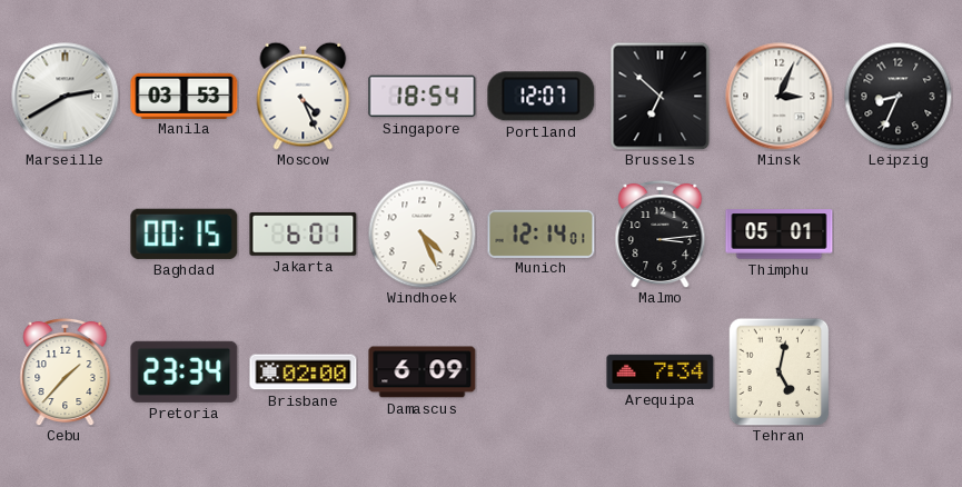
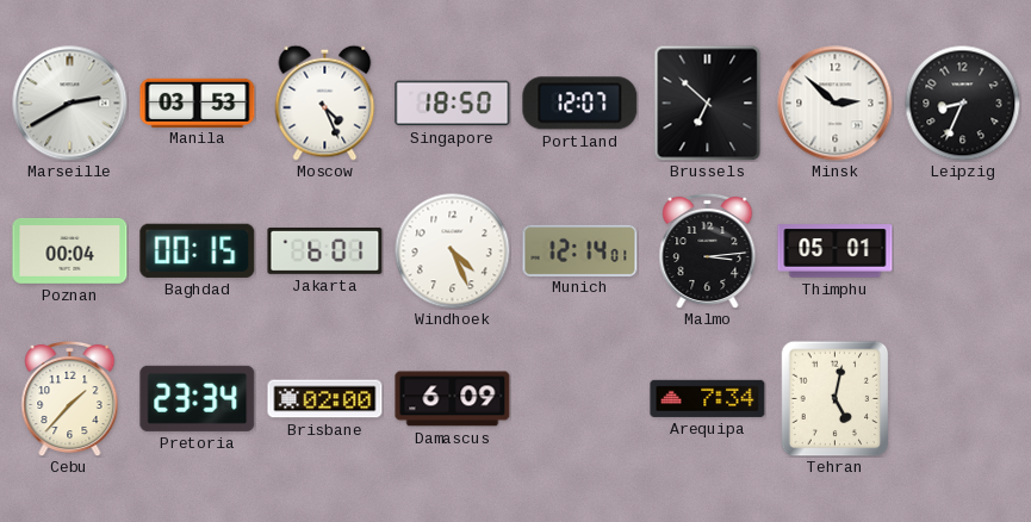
Singapore: 18:54 -> 18:50
Minsk: 3:04 -> 2:52
Poznan: none -> 00:04
